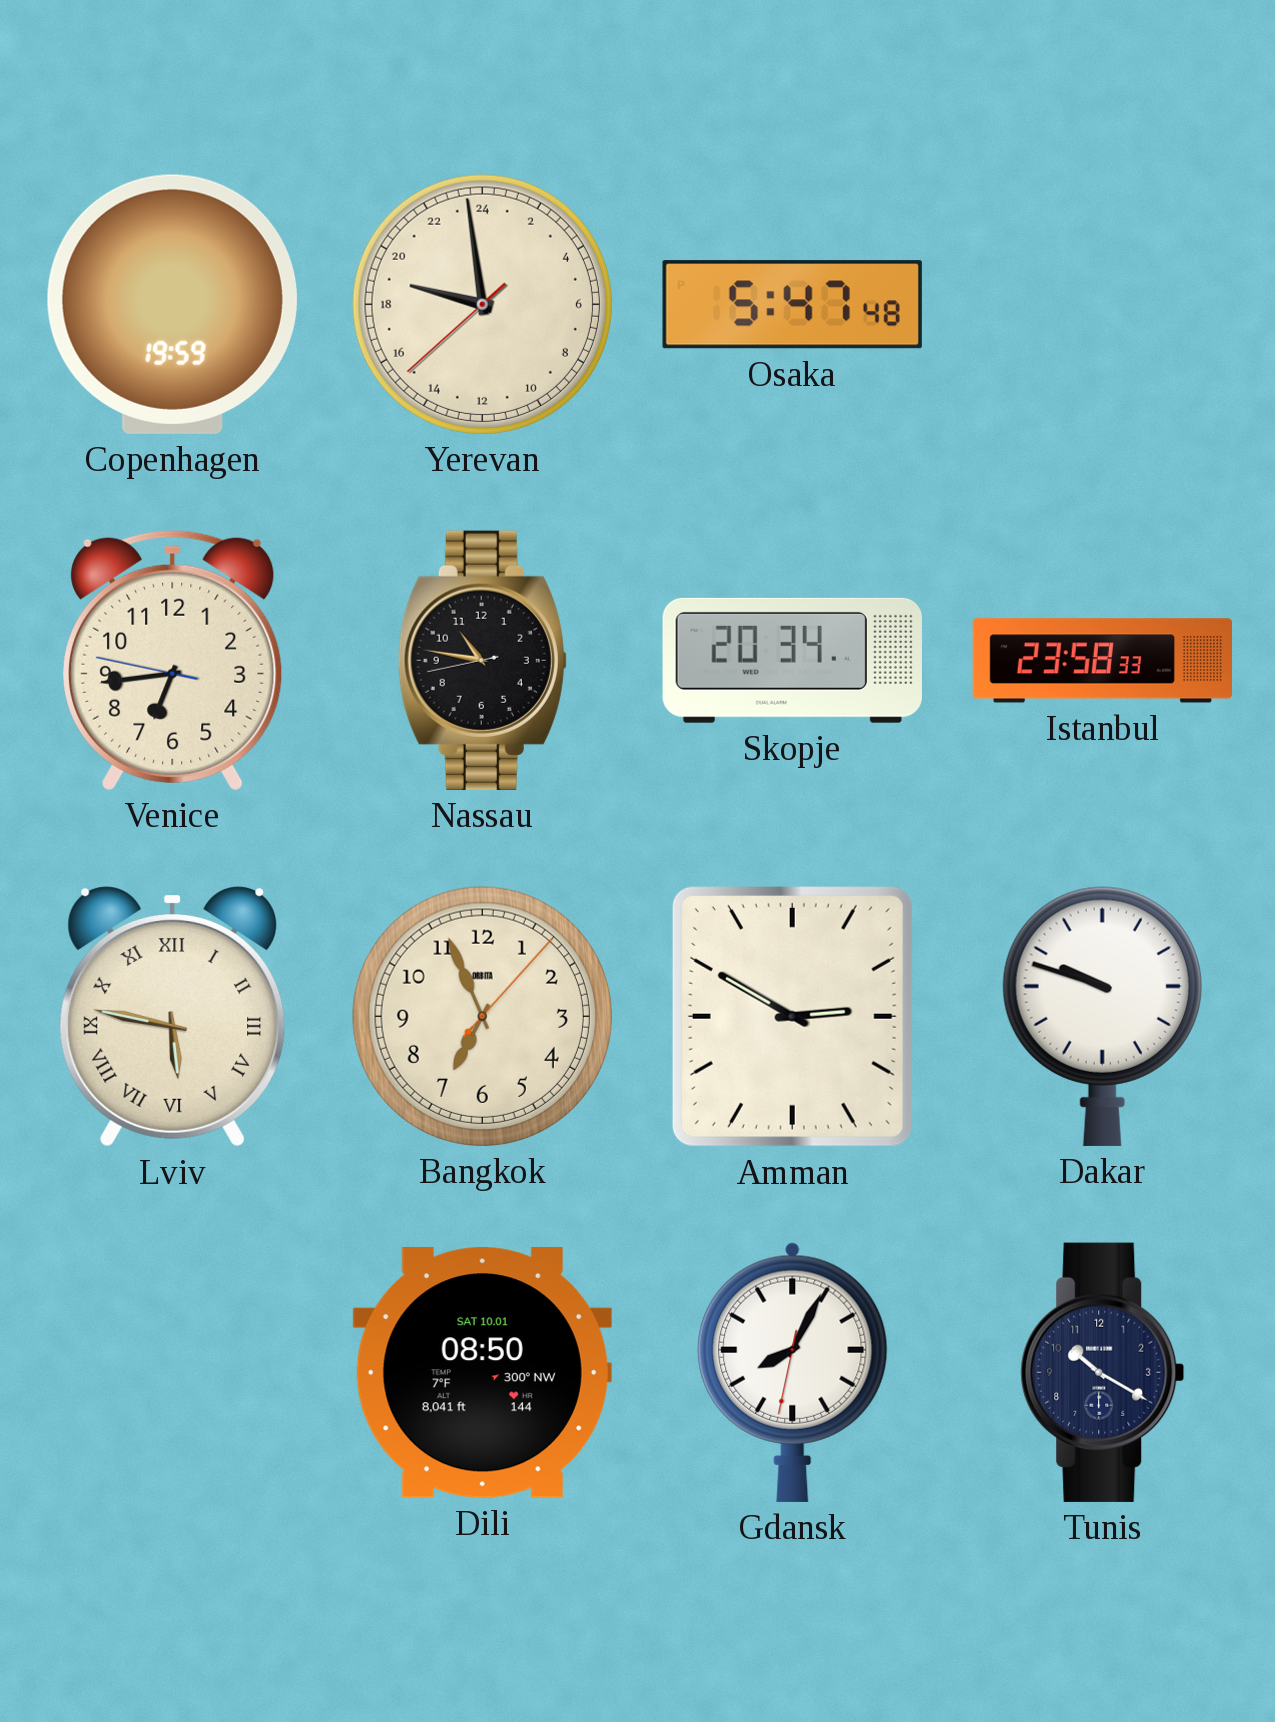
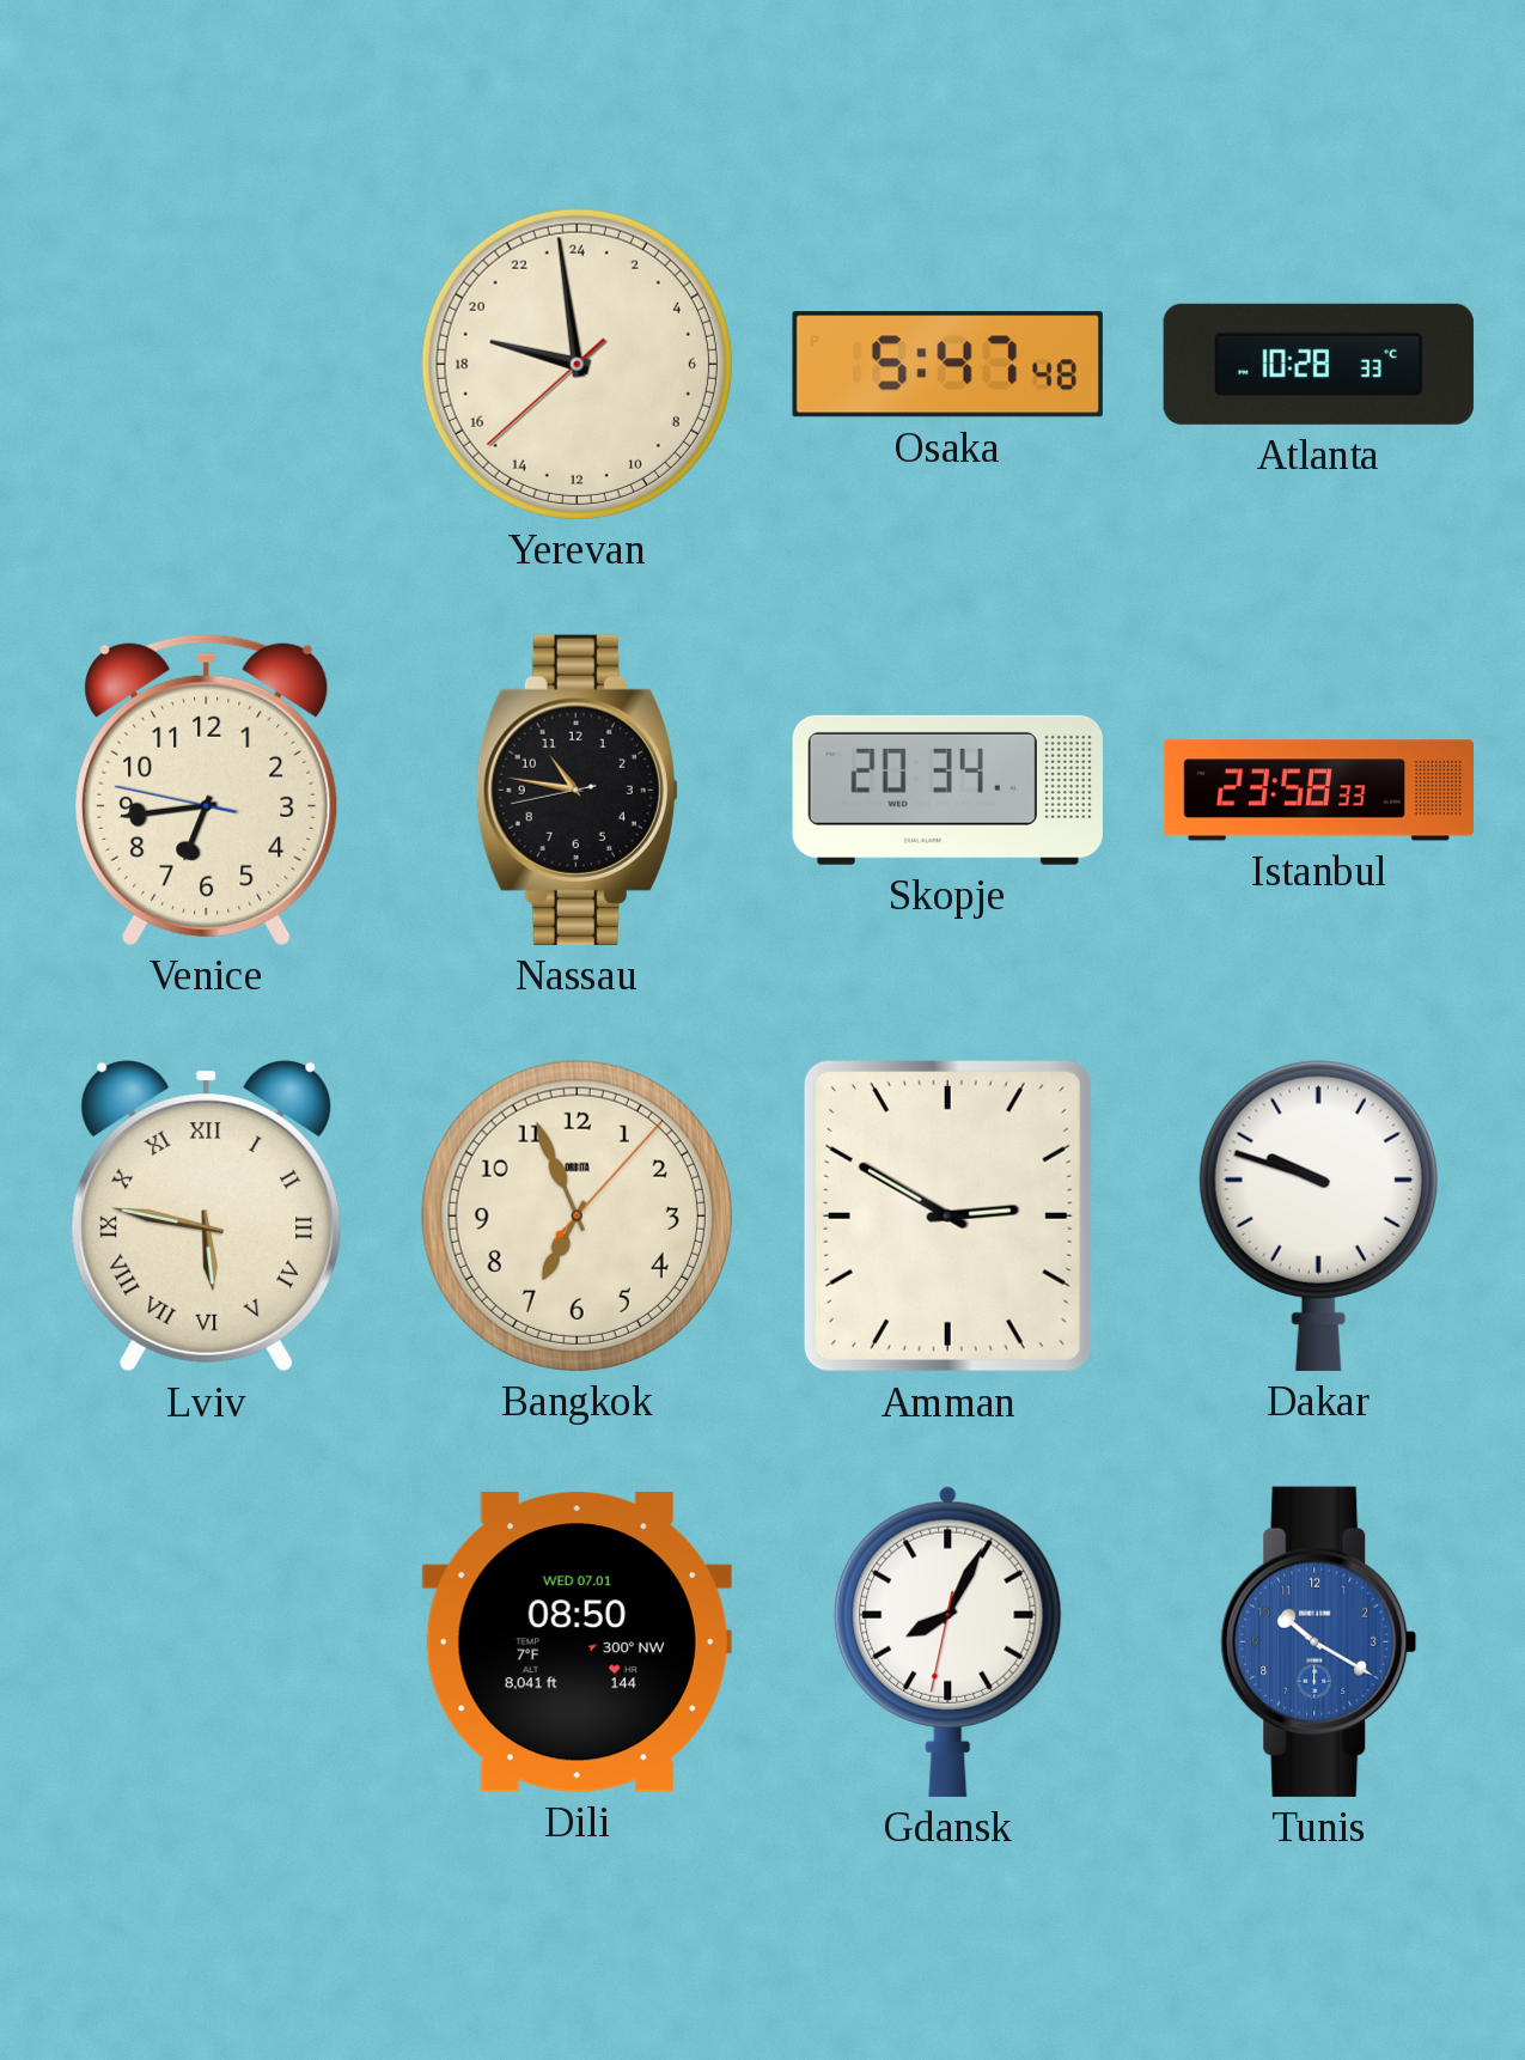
Copenhagen: 19:59 -> none
Atlanta: none -> 10:28
Dili date: SAT 10.01 -> WED 07.01
Tunis dial: navy -> blue
